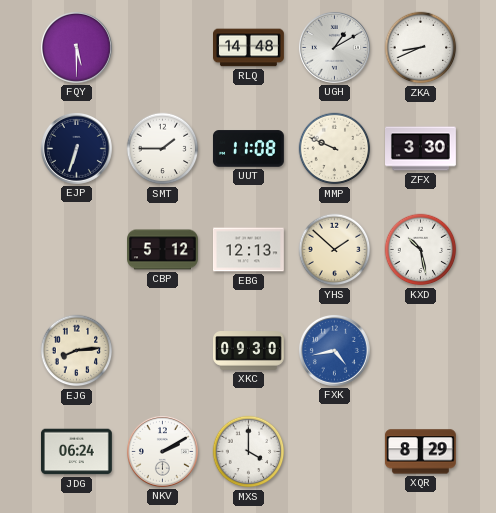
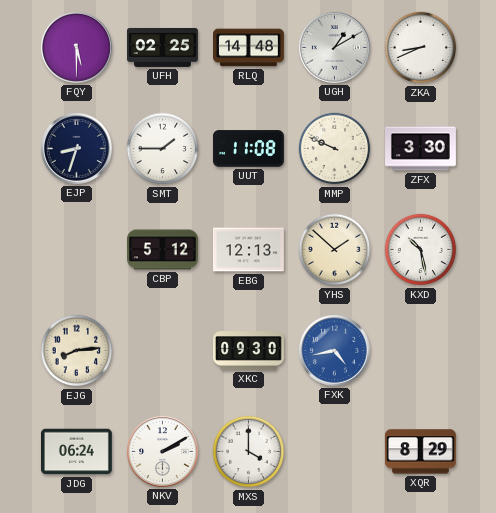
UFH: none -> 02:25
EJP: 6:33 -> 8:33
